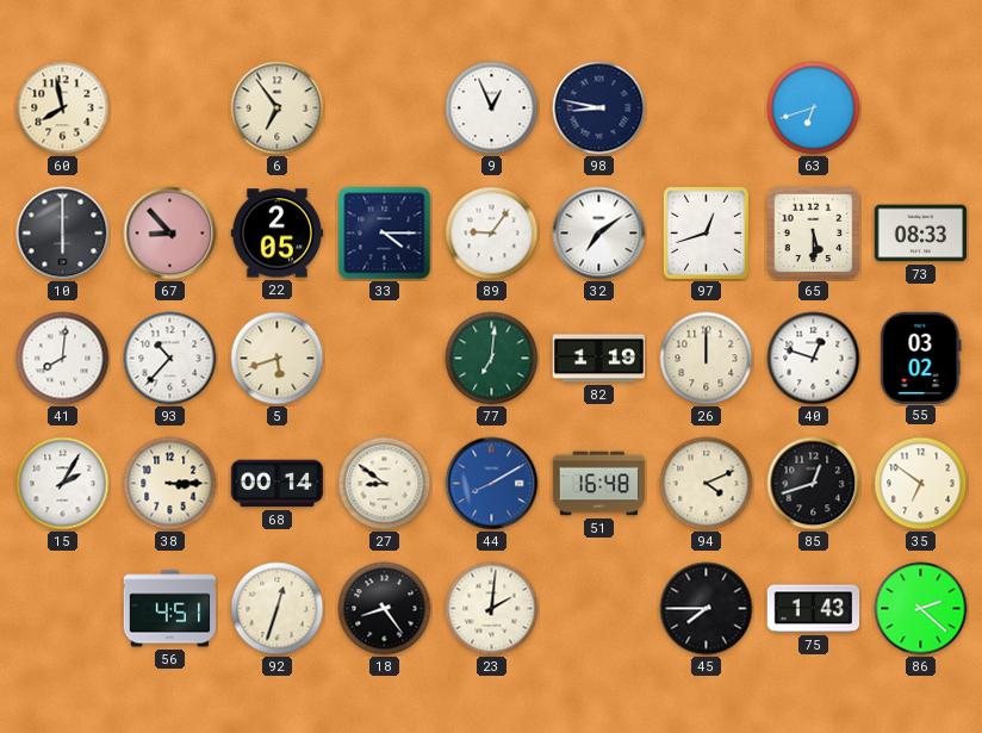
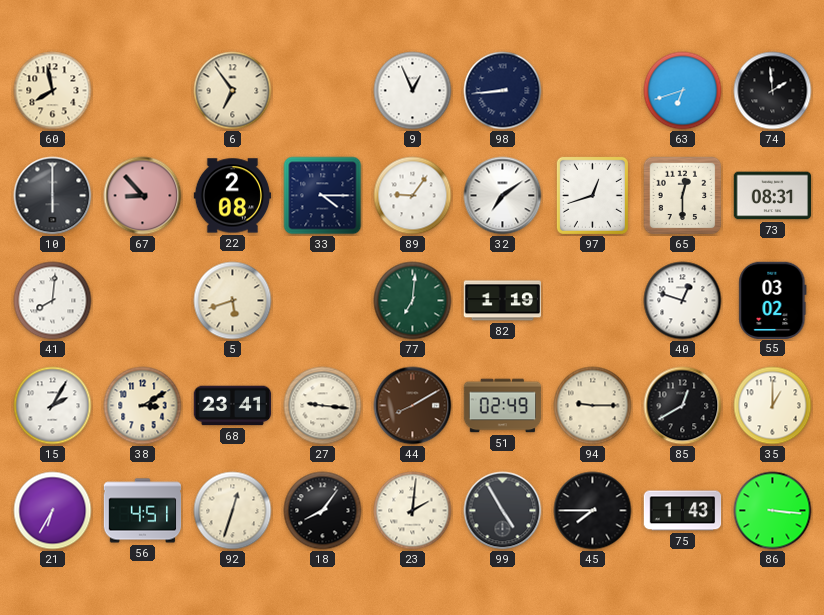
98: 8:47 -> 8:44
74: none -> 1:59
22: 2:05 -> 2:08
65: 5:30 -> 12:30
73: 08:33 -> 08:31
93: 10:37 -> none
26: 12:00 -> none
38: 3:15 -> 3:10
68: 00:14 -> 23:41
27: 8:51 -> 9:16
44 dial: blue -> brown
51: 16:48 -> 02:49
94: 4:11 -> 9:15
85: 12:42 -> 12:40
35: 6:51 -> 1:00
21: none -> 6:35
18: 8:24 -> 8:06
99: none -> 4:55
86: 2:22 -> 3:16
